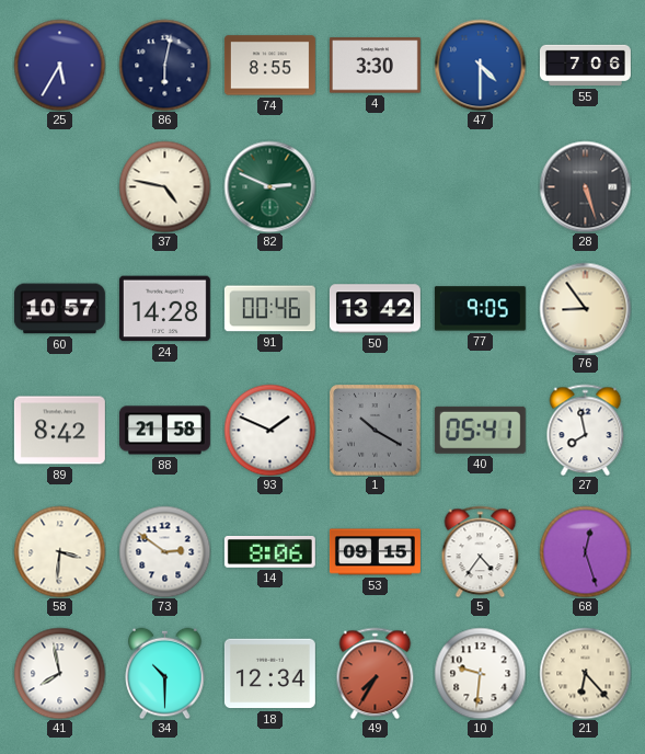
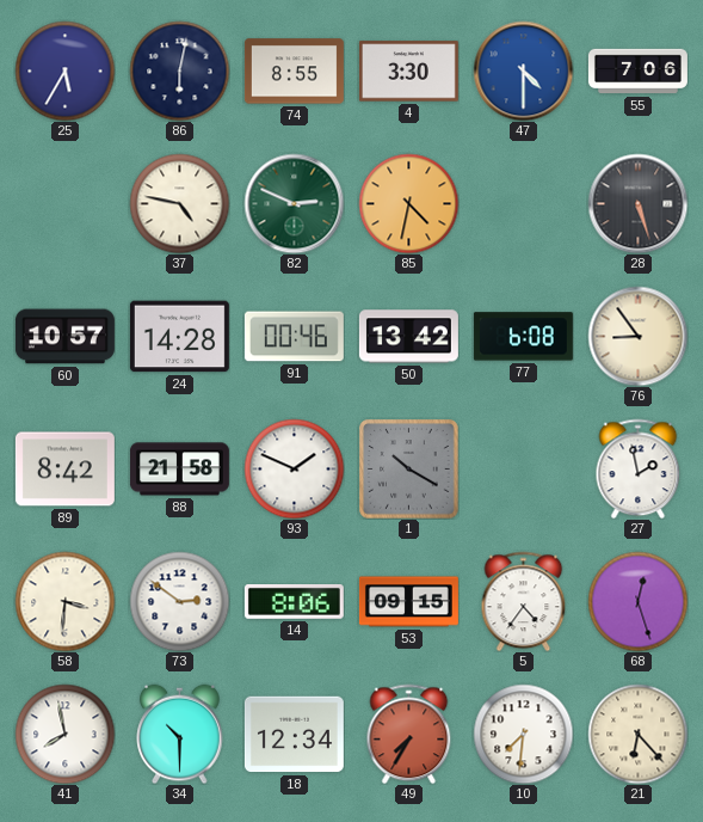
85: none -> 4:32
77: 9:05 -> 6:08
40: 05:41 -> none
27: 7:58 -> 1:58
10: 9:31 -> 7:31
